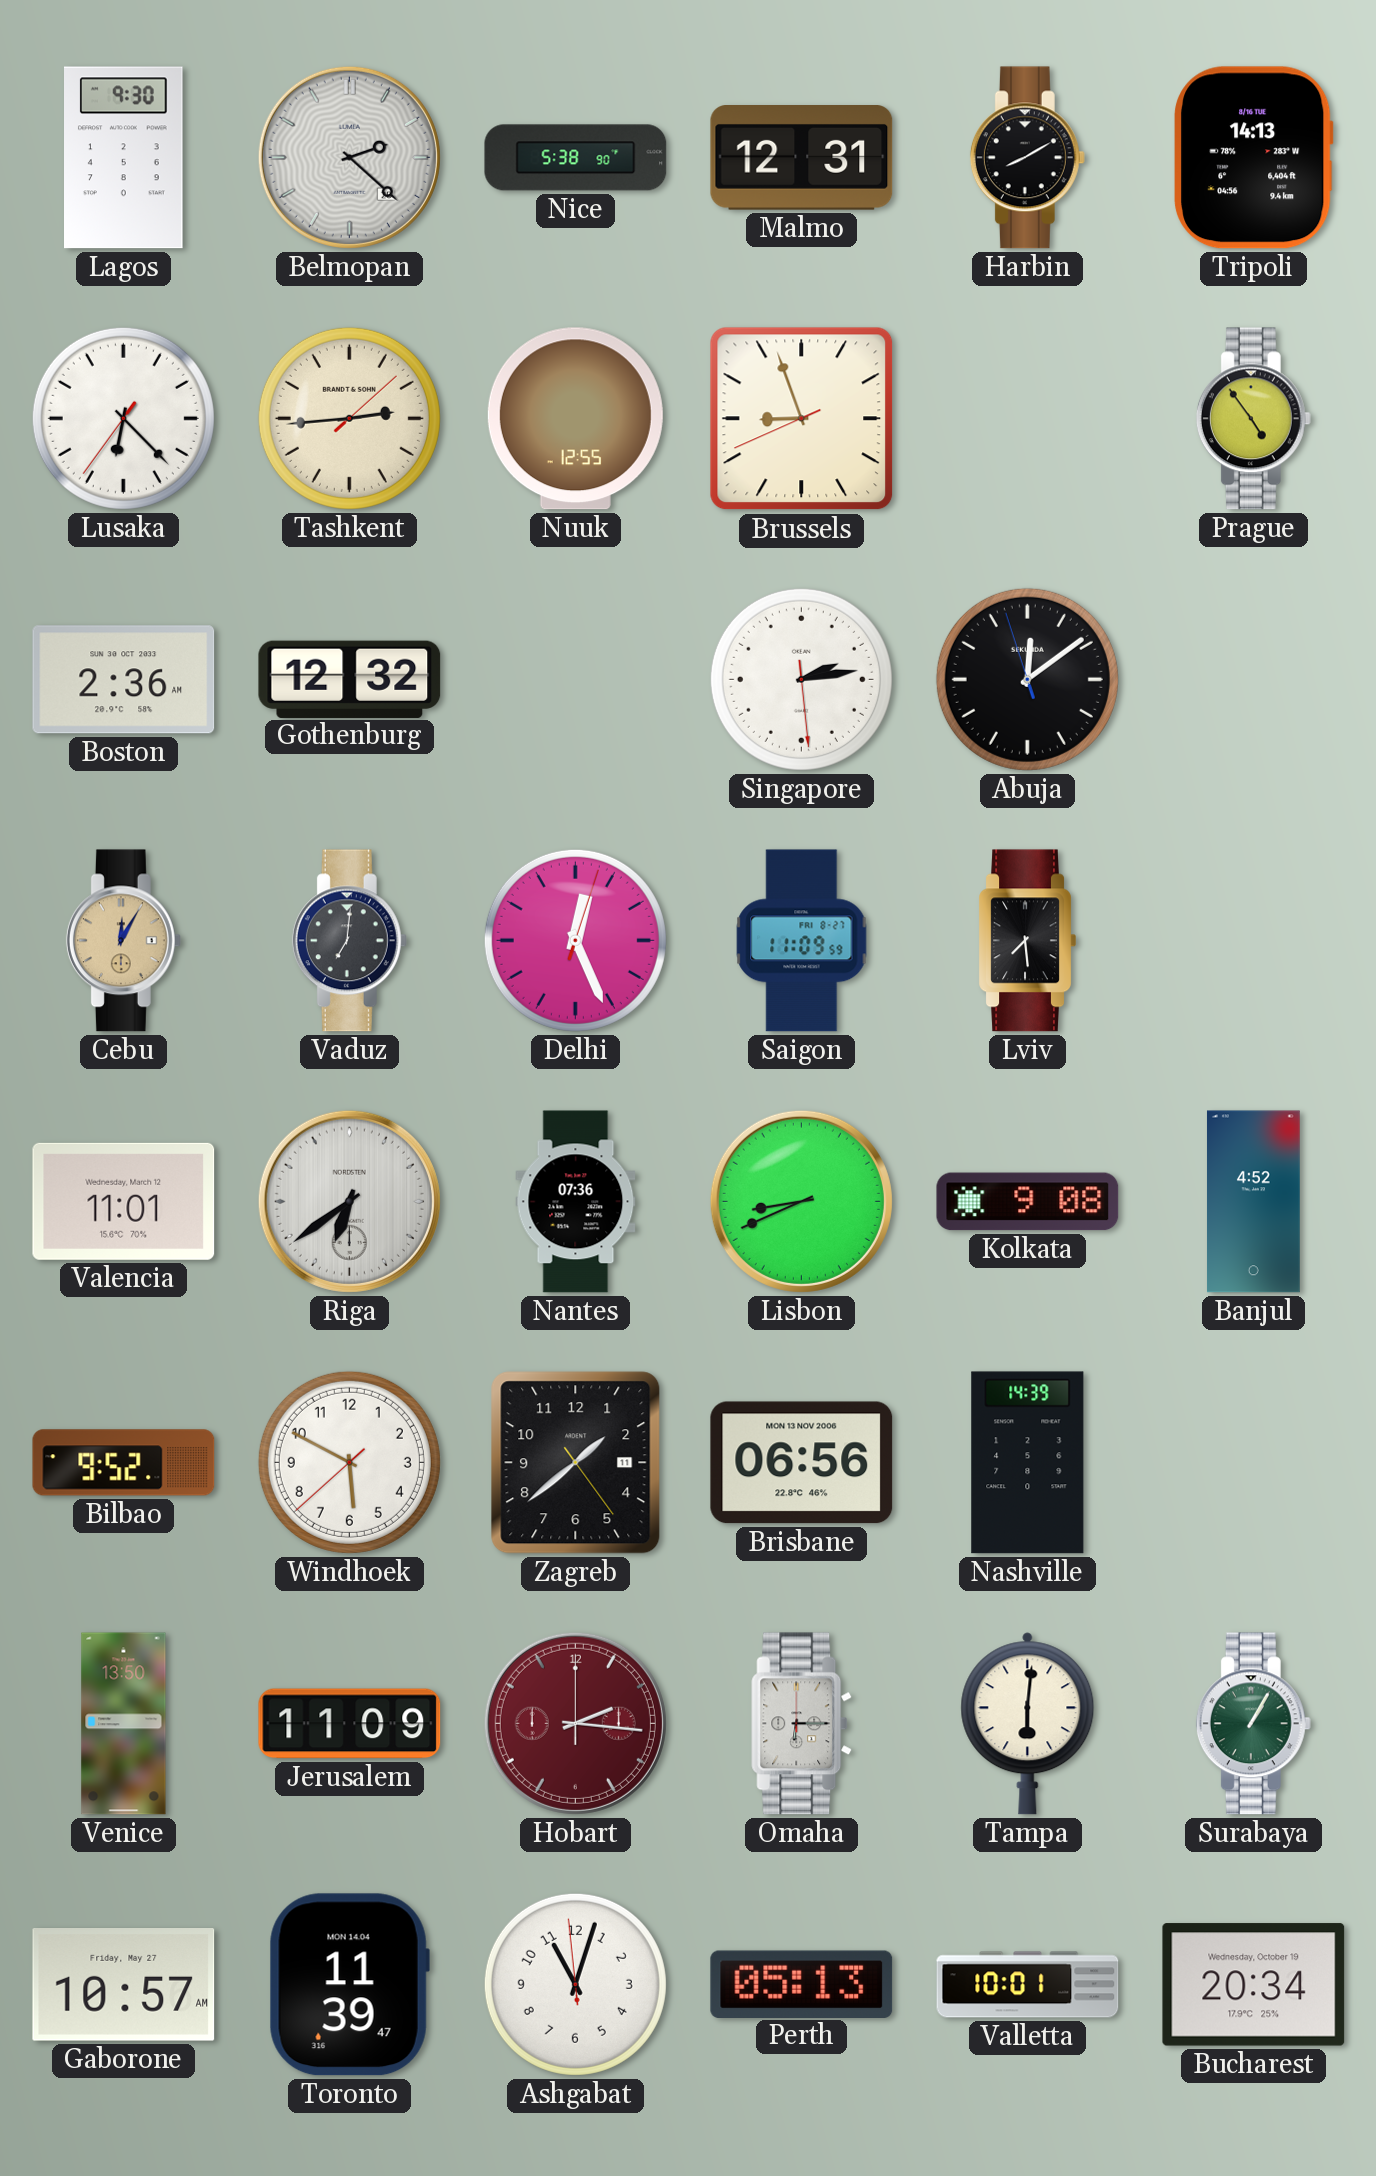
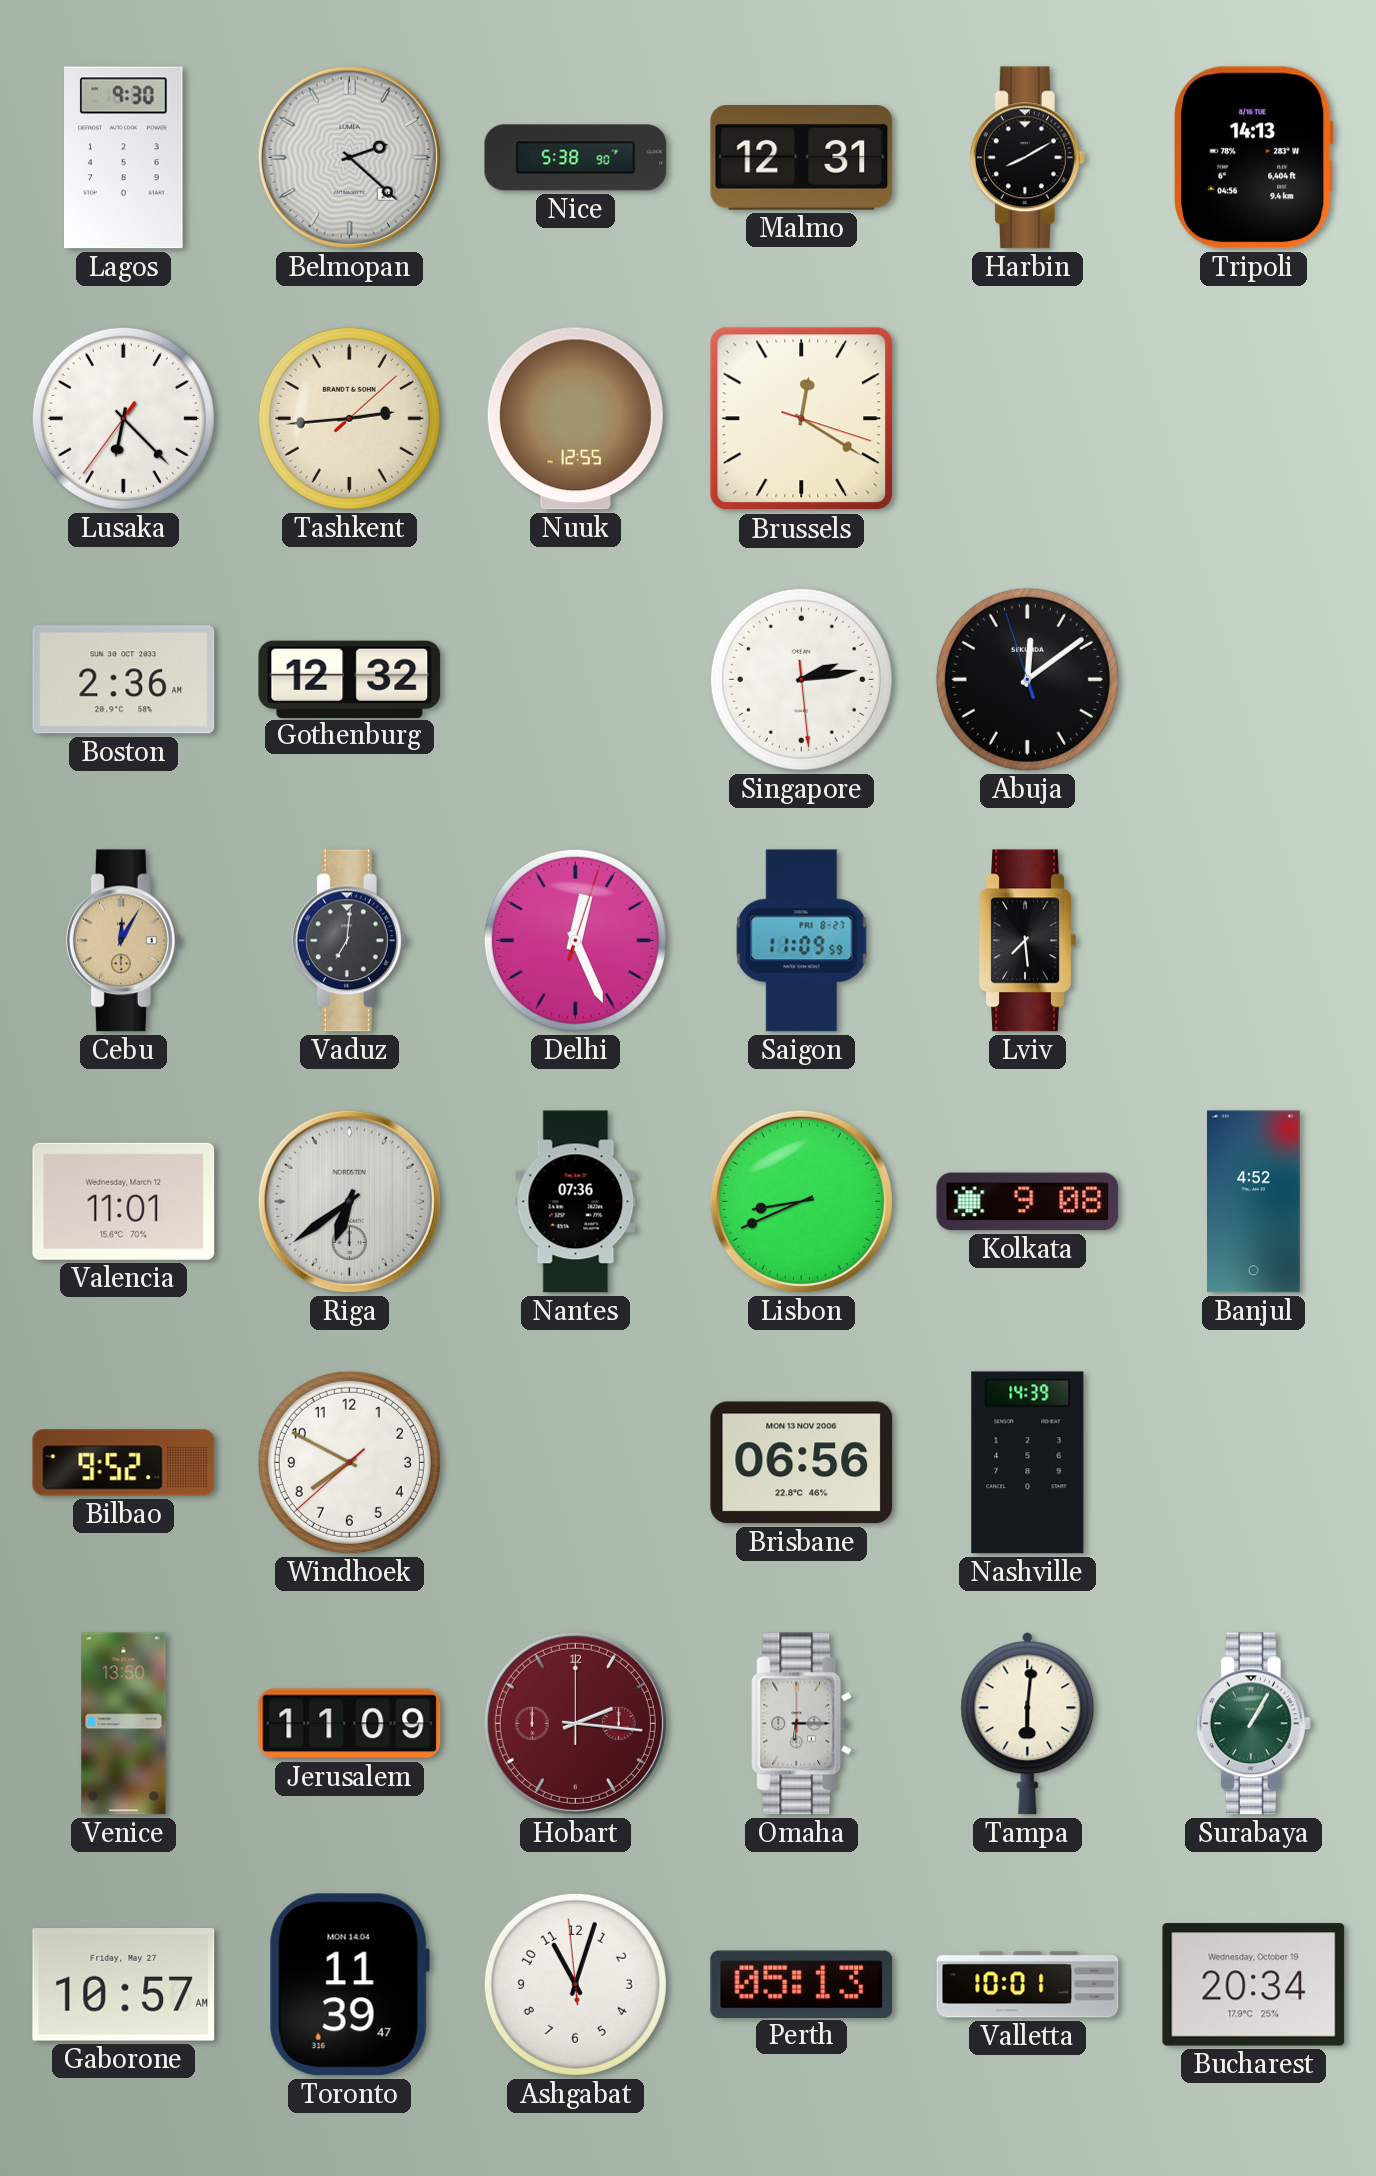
Brussels: 8:56 -> 12:20
Prague: 4:54 -> none
Windhoek: 5:49 -> 7:49
Zagreb: 1:38 -> none
